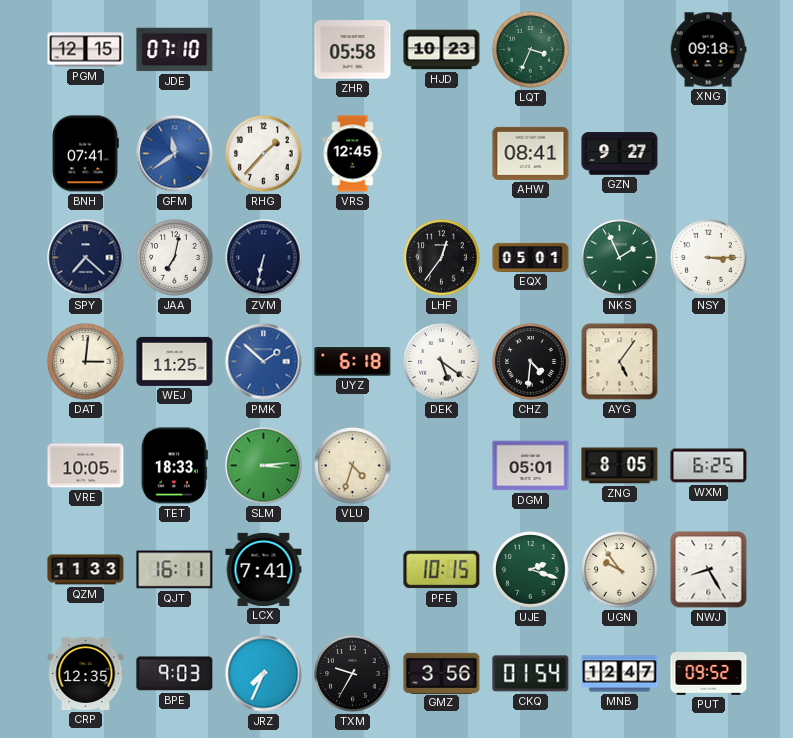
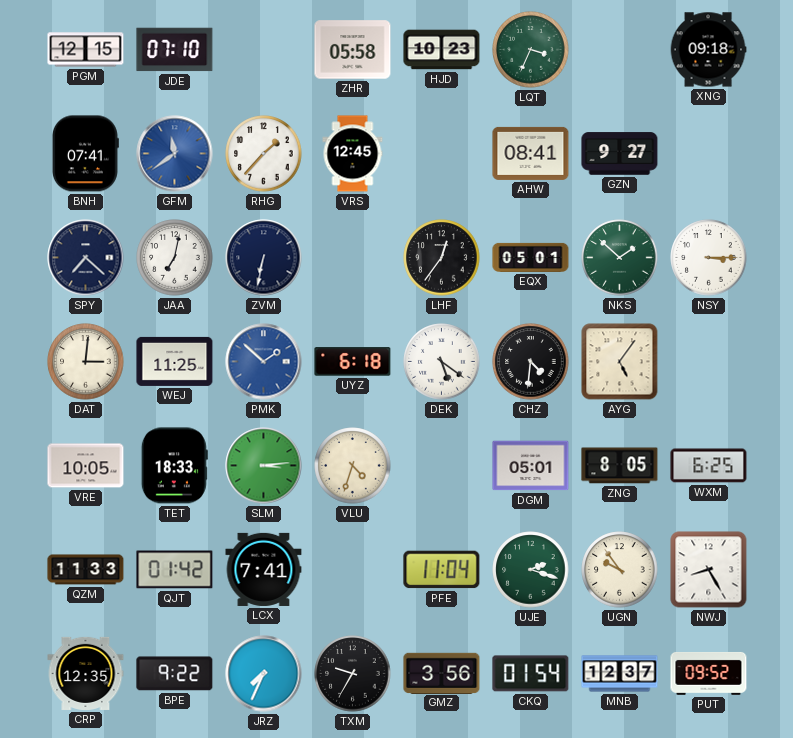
NKS: 1:56 -> 1:52
QJT: 16:11 -> 01:42
PFE: 10:15 -> 11:04
BPE: 9:03 -> 9:22
MNB: 12:47 -> 12:37
